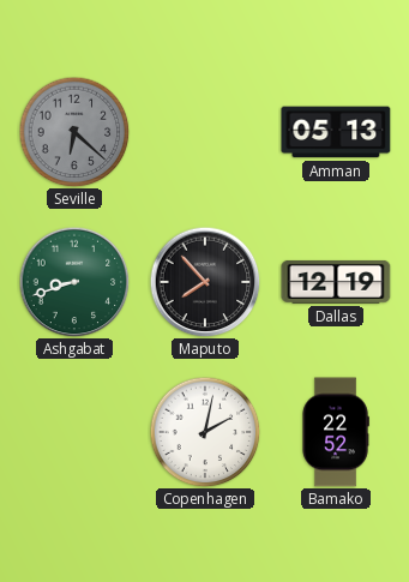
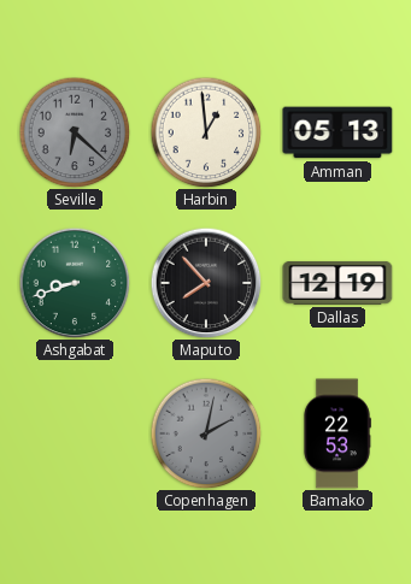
Harbin: none -> 12:59
Copenhagen dial: white -> grey
Bamako: 22:52 -> 22:53
